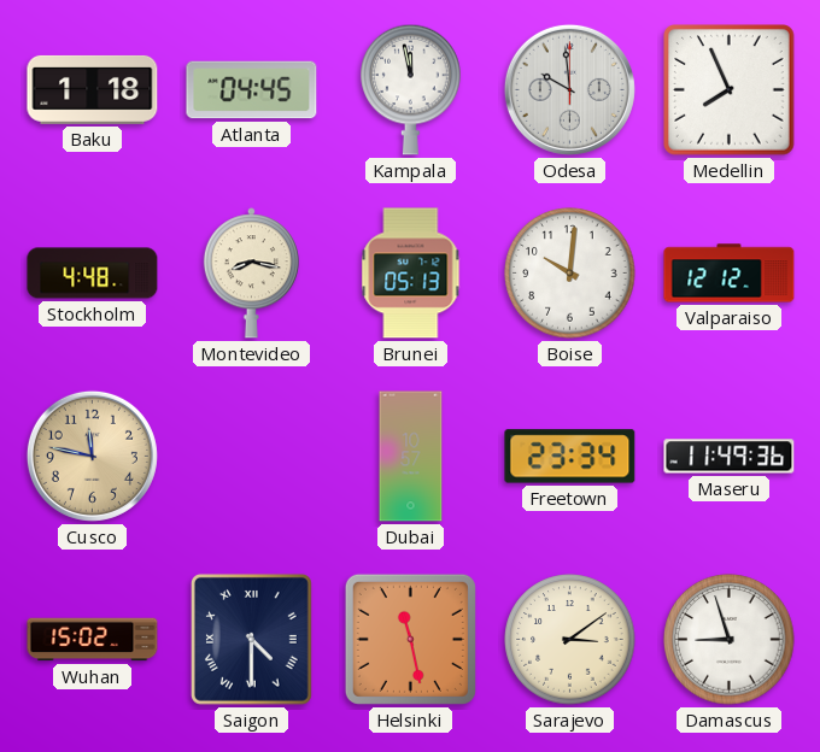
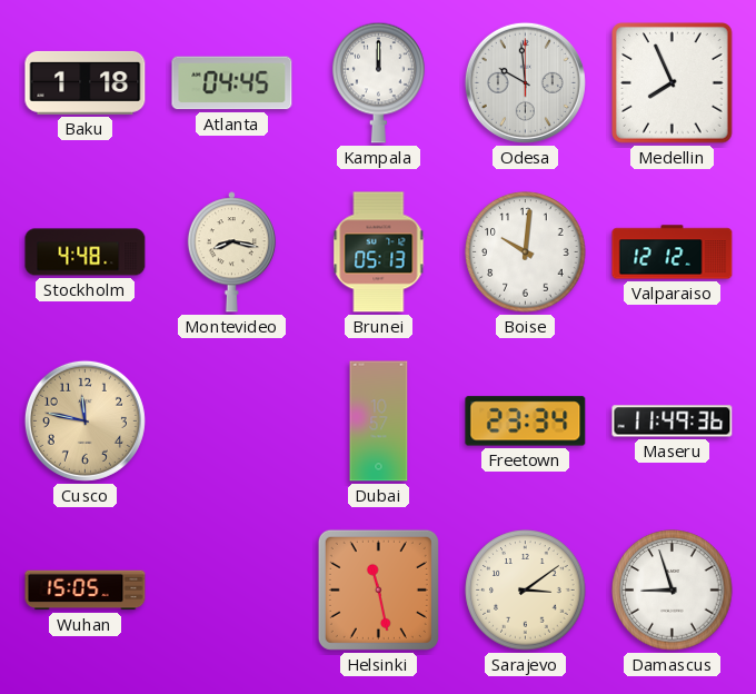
Kampala: 11:58 -> 12:00
Wuhan: 15:02 -> 15:05
Saigon: 4:30 -> none
